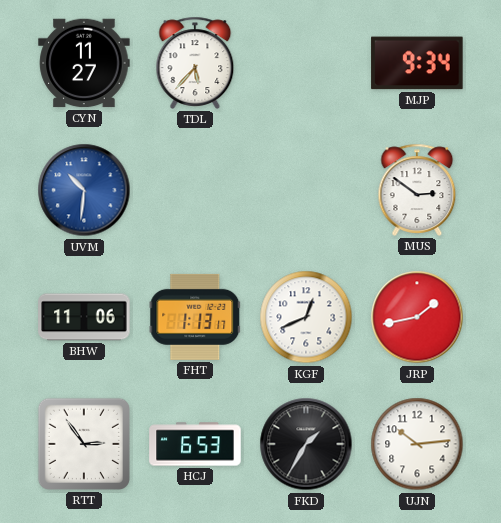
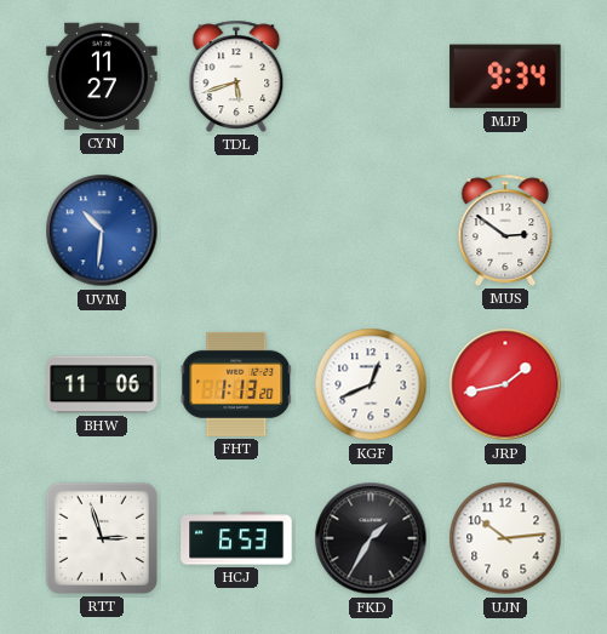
TDL: 5:37 -> 5:42
FHT: 1:13:17 -> 1:13:20
RTT: 2:54 -> 2:57
